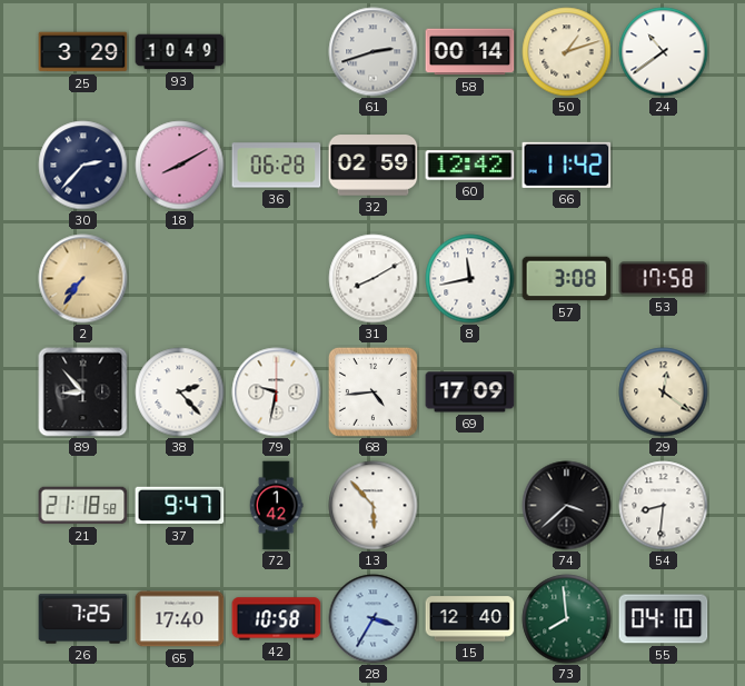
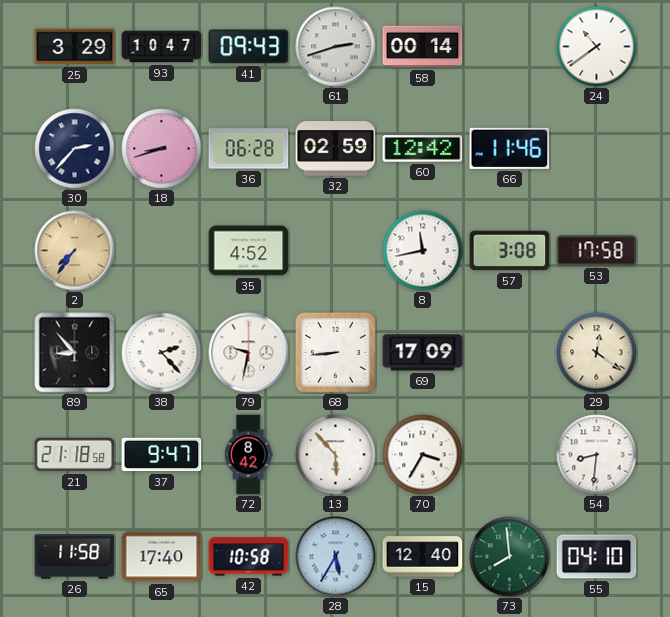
93: 10:49 -> 10:47
41: none -> 09:43
50: 1:12 -> none
18: 8:10 -> 8:42
66: 11:42 -> 11:46
35: none -> 4:52
31: 8:10 -> none
68: 4:44 -> 8:44
72: 1:42 -> 8:42
70: none -> 3:35
74: 3:38 -> none
26: 7:25 -> 11:58
28: 3:35 -> 5:35
